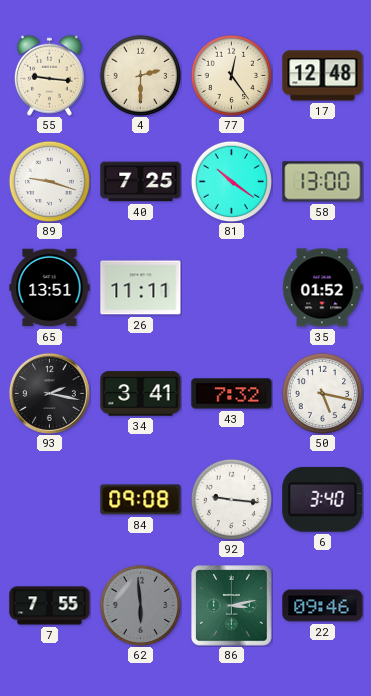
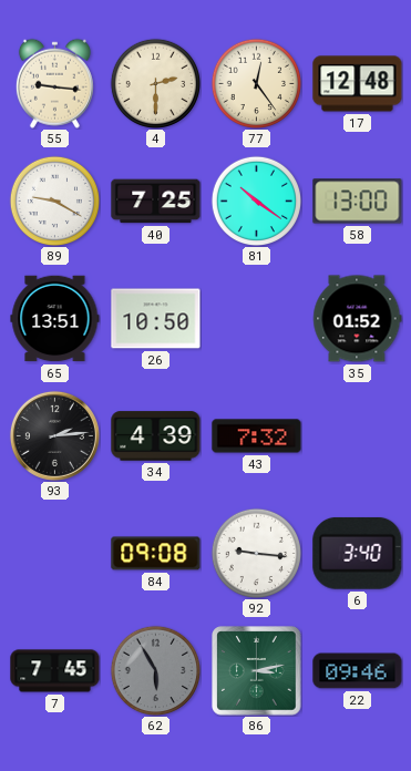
89: 9:18 -> 9:20
26: 11:11 -> 10:50
93: 2:17 -> 2:14
34: 3:41 -> 4:39
50: 5:17 -> none
7: 7:55 -> 7:45
62: 5:59 -> 5:55
